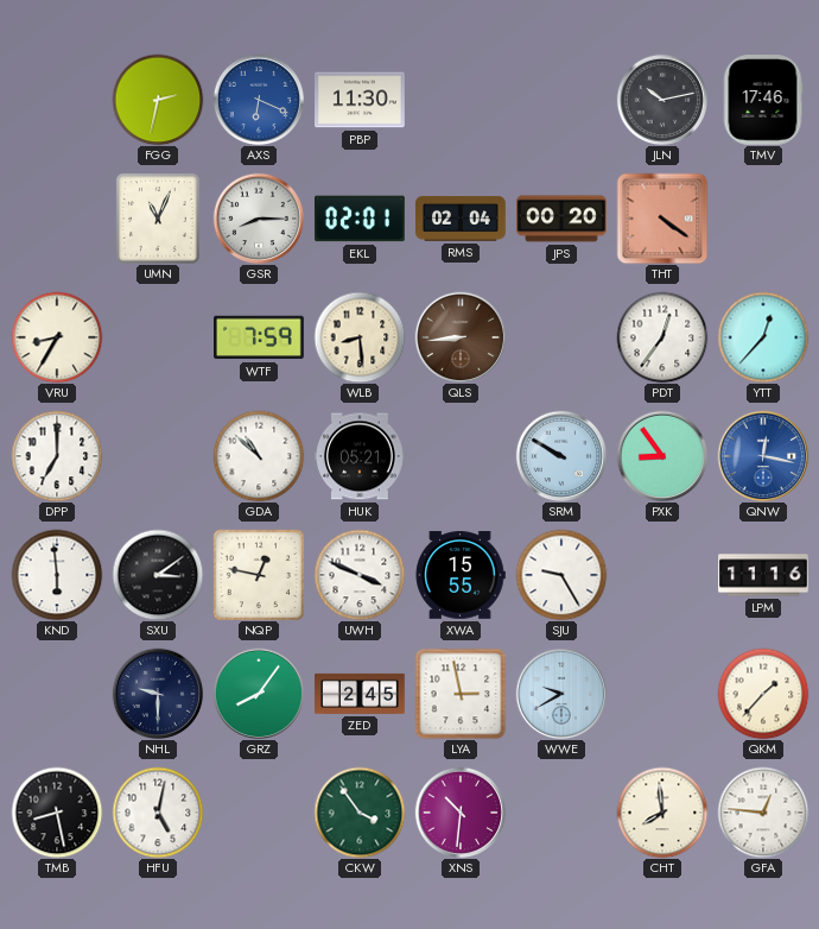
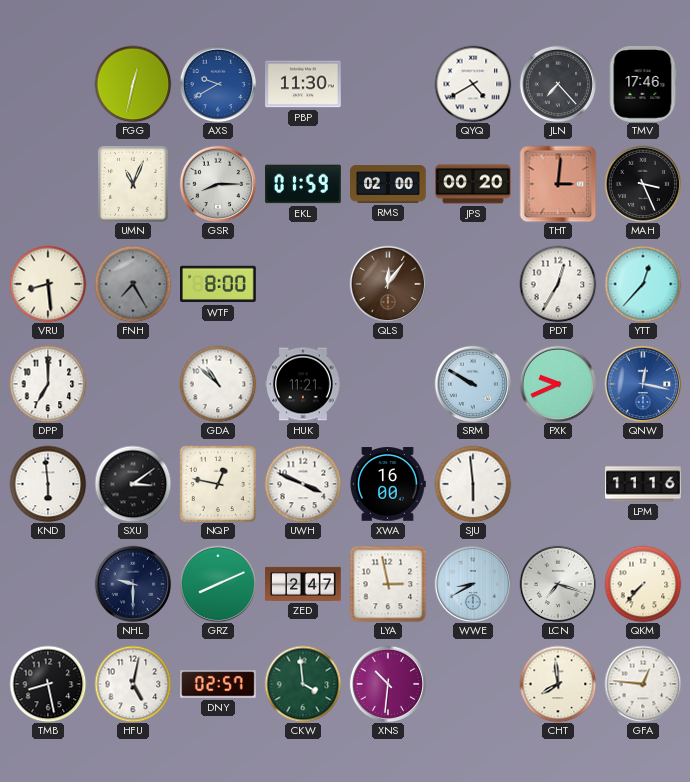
FGG: 2:32 -> 12:32
AXS: 6:19 -> 9:40
QYQ: none -> 4:40
JLN: 10:13 -> 7:23
EKL: 02:01 -> 01:59
RMS: 02:04 -> 02:00
THT: 4:21 -> 3:01
MAH: none -> 3:26
VRU: 8:35 -> 8:29
FNH: none -> 7:25
WTF: 7:59 -> 8:00
WLB: 8:29 -> none
QLS: 8:44 -> 12:06
PDT: 12:36 -> 12:35
HUK: 05:21 -> 11:21
PXK: 8:54 -> 9:41
XWA: 15:55 -> 16:00
SJU: 9:25 -> 5:59
GRZ: 8:06 -> 8:11
ZED: 2:45 -> 2:47
WWE: 9:40 -> 8:40
LCN: none -> 7:18
QKM: 1:37 -> 7:37
DNY: none -> 02:57
CKW: 3:54 -> 3:59
